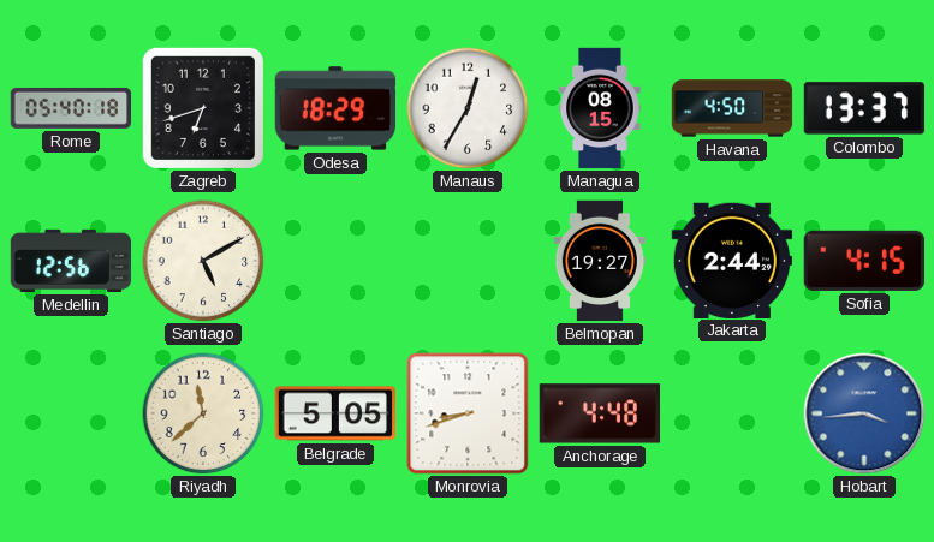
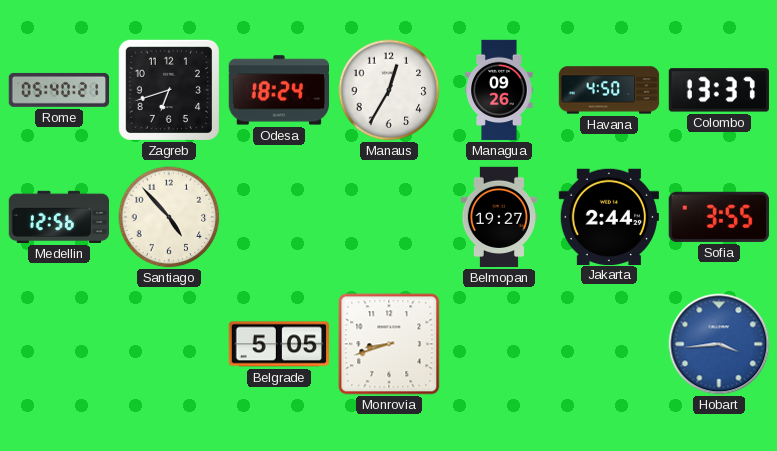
Rome: 05:40:18 -> 05:40:21
Odesa: 18:29 -> 18:24
Managua: 08:15 -> 09:26
Santiago: 5:10 -> 4:53
Sofia: 4:15 -> 3:55
Riyadh: 11:38 -> none
Anchorage: 4:48 -> none
